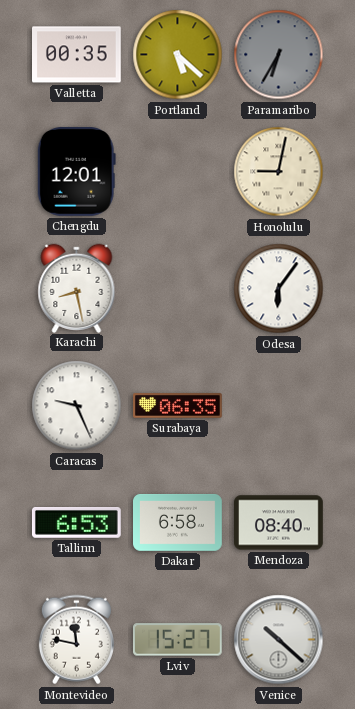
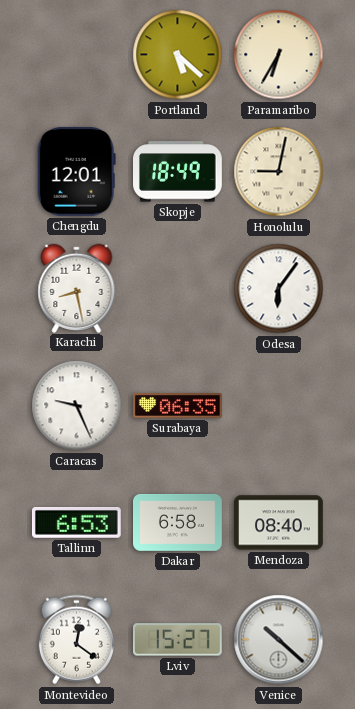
Valletta: 00:35 -> none
Paramaribo dial: grey -> cream
Skopje: none -> 18:49
Montevideo: 11:47 -> 12:21
